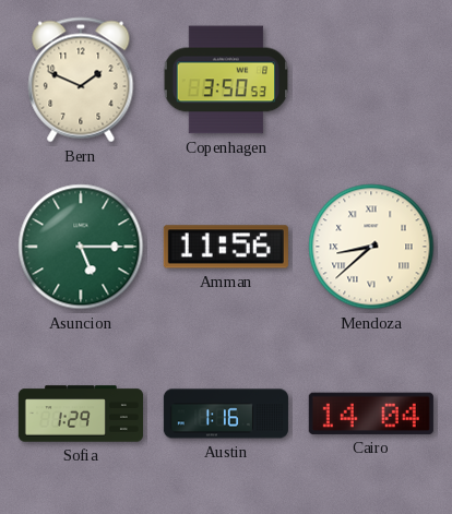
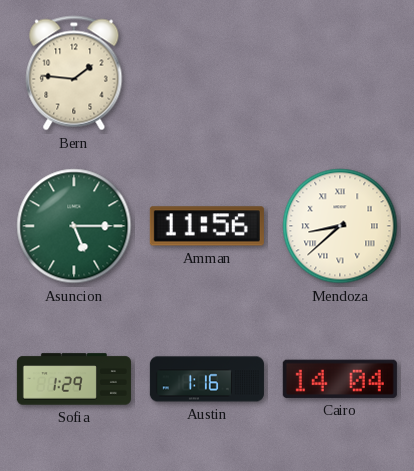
Bern: 1:49 -> 1:46
Copenhagen: 3:50 -> none
